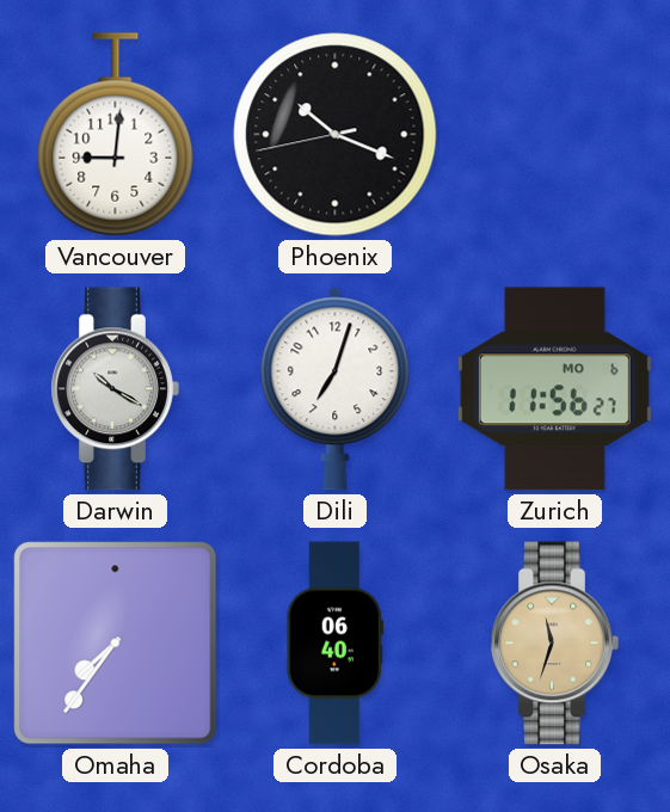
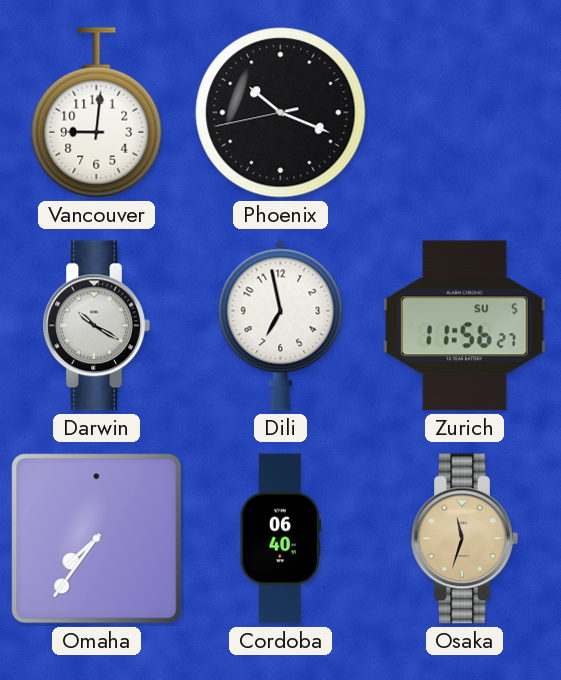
Dili: 7:03 -> 6:58
Zurich date: MO 6 -> SU 5
